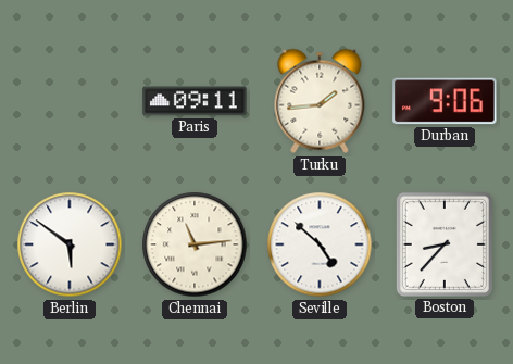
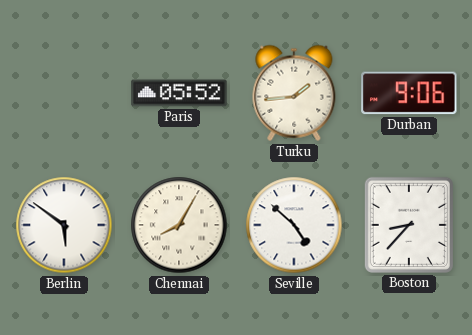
Paris: 09:11 -> 05:52
Chennai: 11:14 -> 8:05
